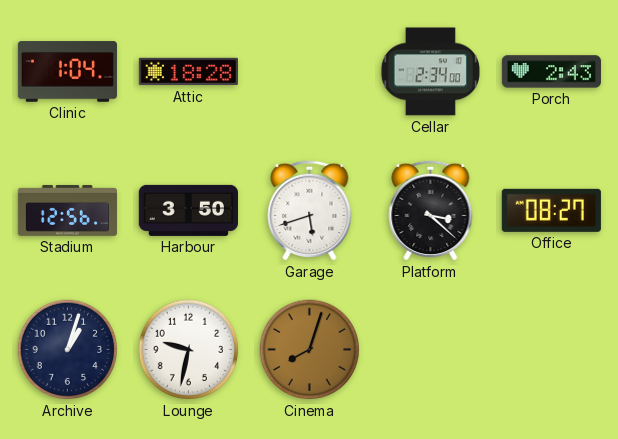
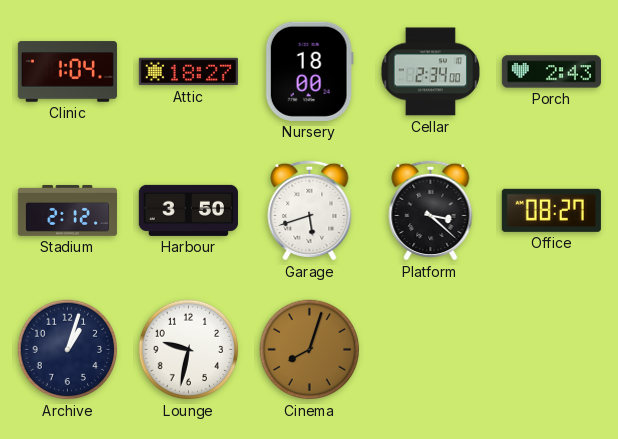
Attic: 18:28 -> 18:27
Nursery: none -> 18:00
Stadium: 12:56 -> 2:12
